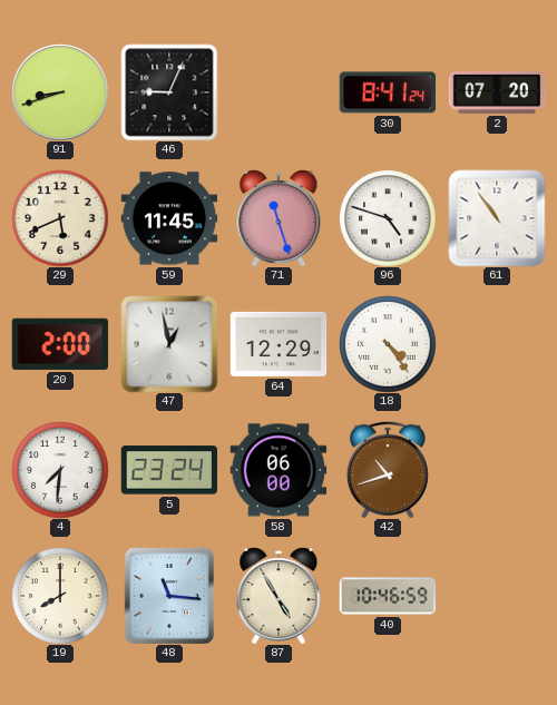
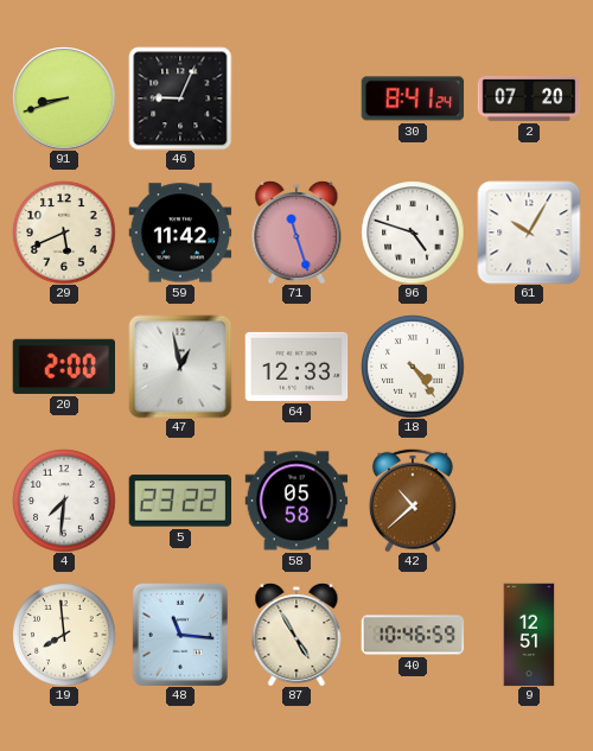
59: 11:45 -> 11:42
61: 10:54 -> 10:05
64: 12:29 -> 12:33
5: 23:24 -> 23:22
58: 06:00 -> 05:58
42: 10:42 -> 10:38
19: 8:00 -> 7:59
9: none -> 12:51
